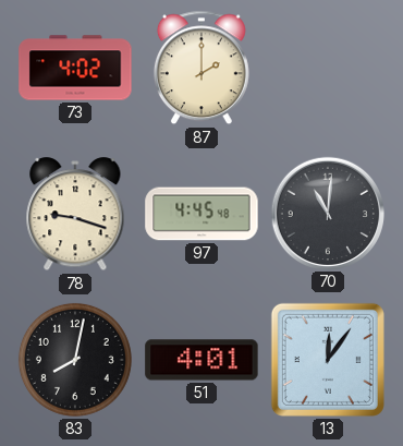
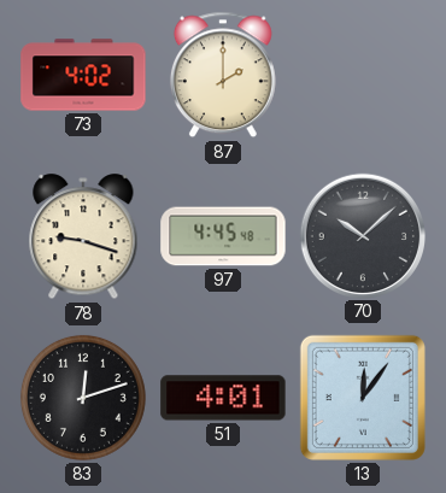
70: 11:01 -> 10:08
83: 8:02 -> 12:12
